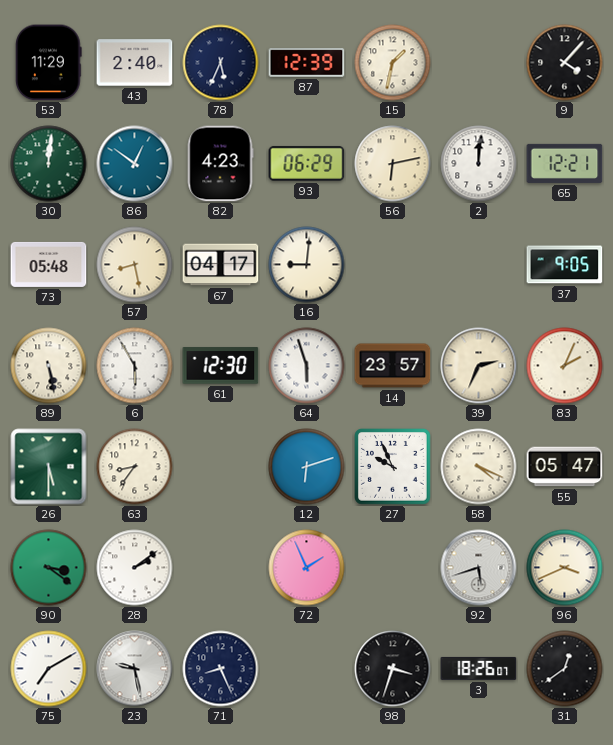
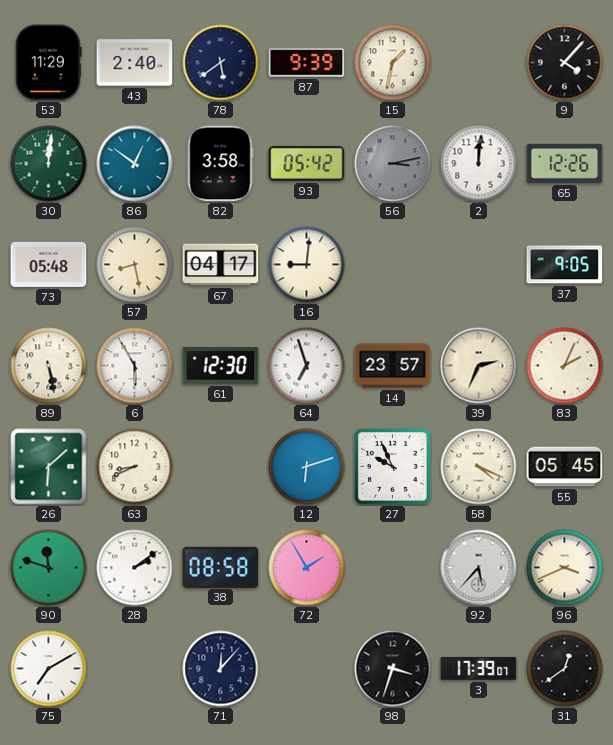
78: 5:34 -> 5:39
87: 12:39 -> 9:39
82: 4:23 -> 3:58
93: 06:29 -> 05:42
56: 6:13 -> 3:13
56 dial: cream -> grey
65: 12:21 -> 12:26
64: 5:57 -> 6:57
26: 5:30 -> 6:08
63: 8:36 -> 8:41
55: 05:47 -> 05:45
90: 3:21 -> 11:48
38: none -> 08:58
72: 1:56 -> 1:55
92: 5:42 -> 5:37
23: 9:28 -> none
71: 8:26 -> 12:07
3: 18:26 -> 17:39
